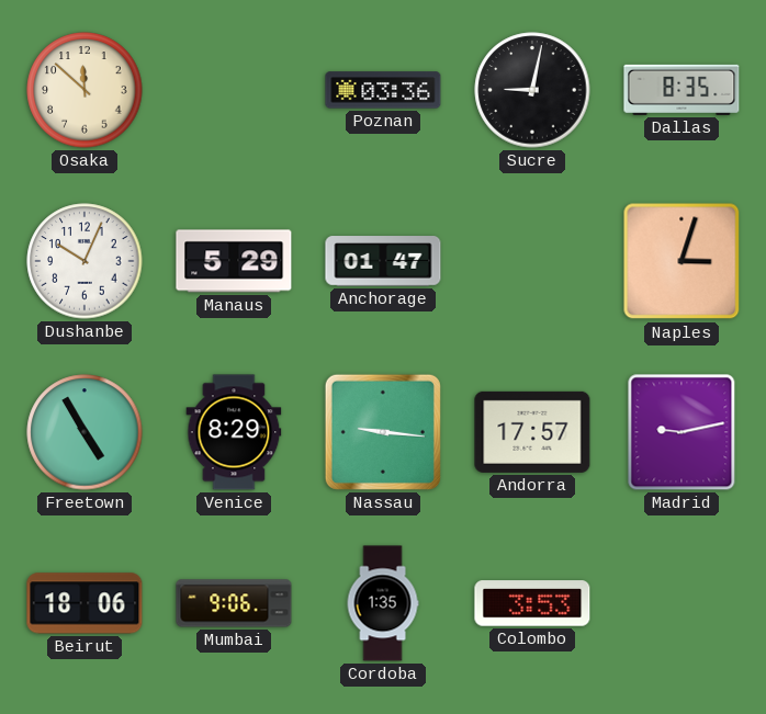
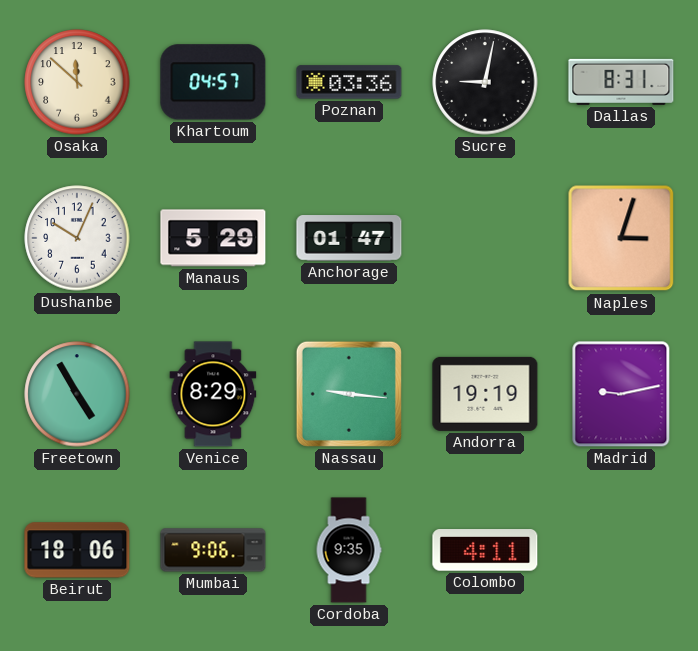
Khartoum: none -> 04:57
Dallas: 8:35 -> 8:31
Andorra: 17:57 -> 19:19
Cordoba: 1:35 -> 9:35
Colombo: 3:53 -> 4:11
